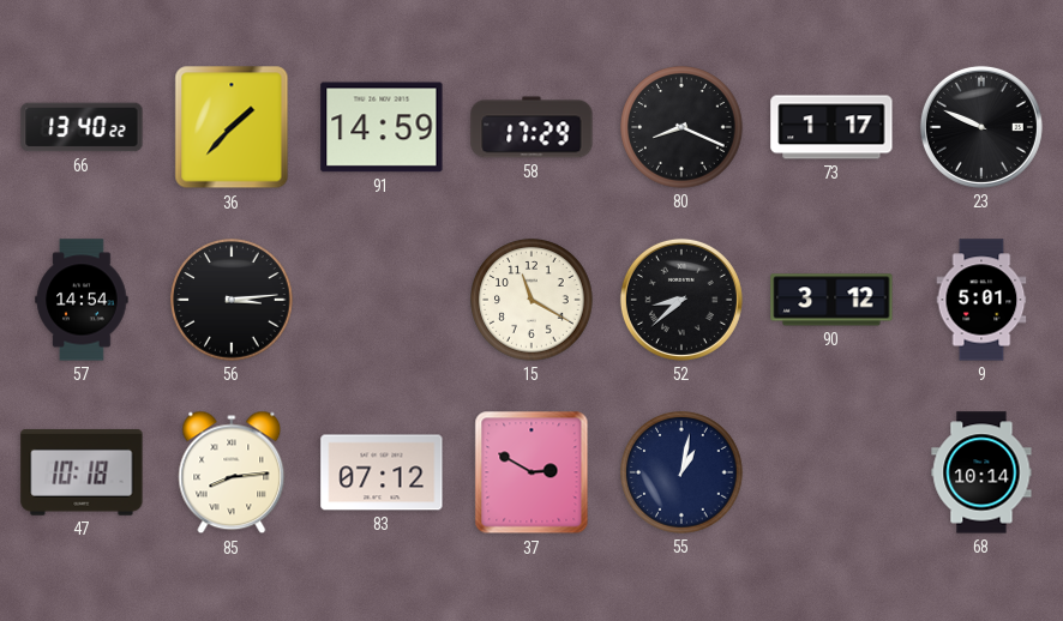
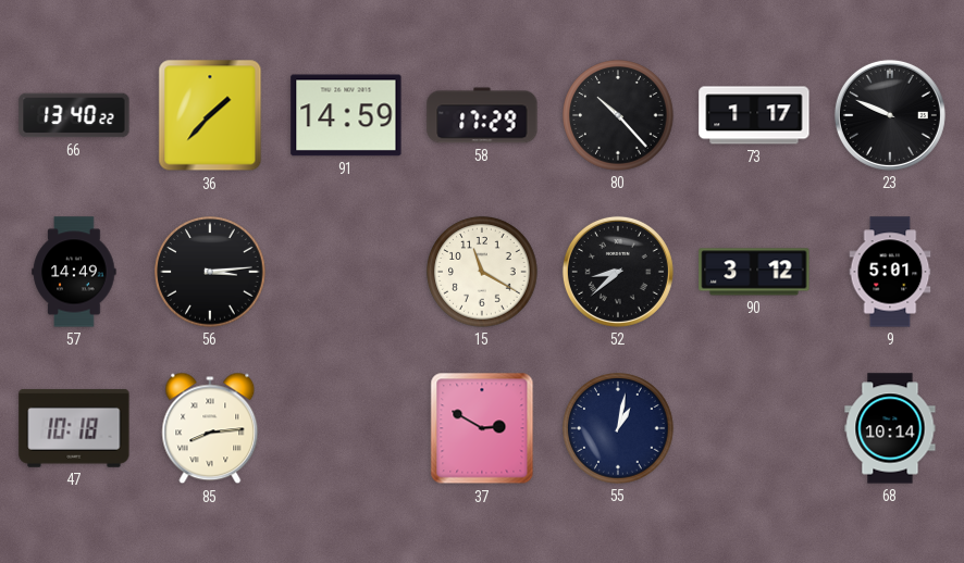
80: 8:19 -> 10:23
57: 14:54 -> 14:49
83: 07:12 -> none
